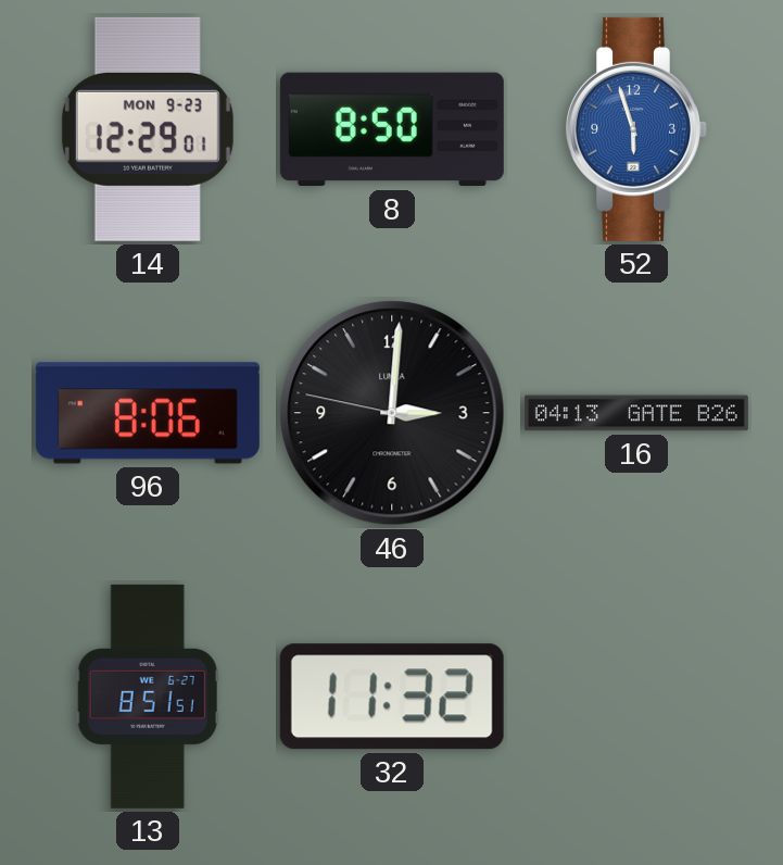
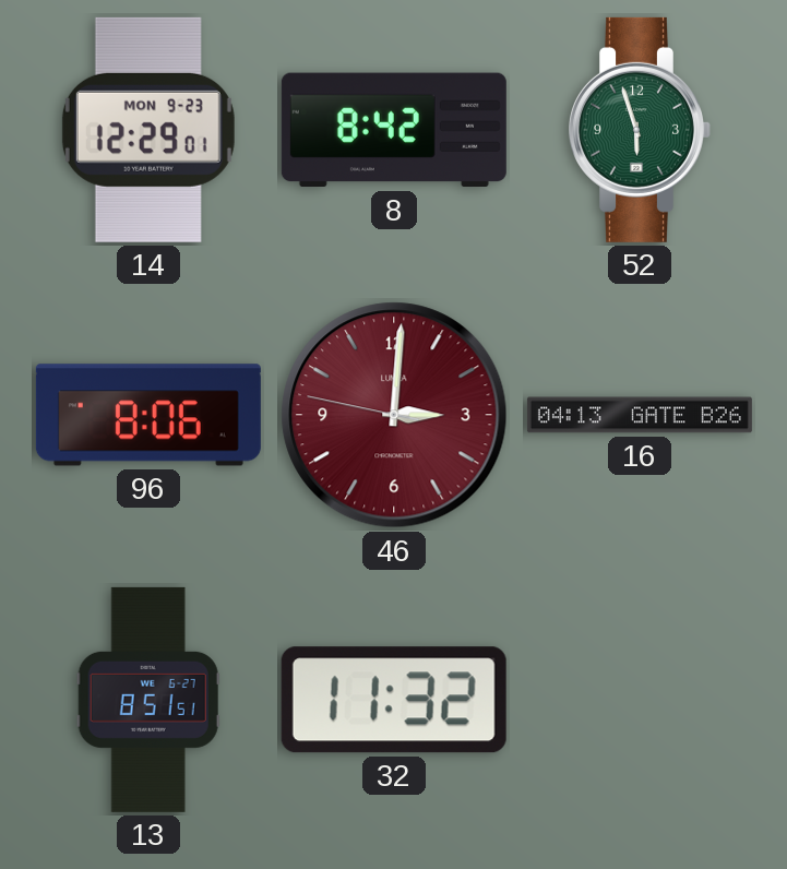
8: 8:50 -> 8:42
52 dial: blue -> green
46 dial: black -> burgundy
